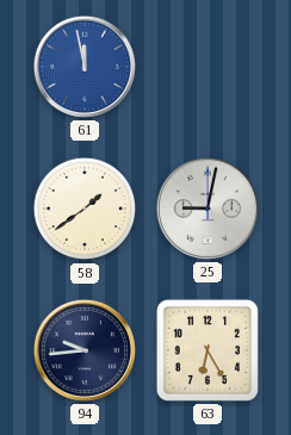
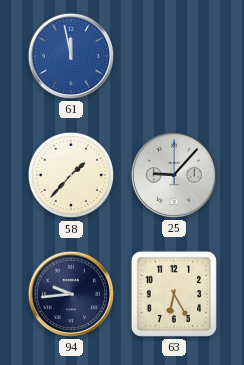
58: 1:39 -> 1:37
25: 9:02 -> 9:07
